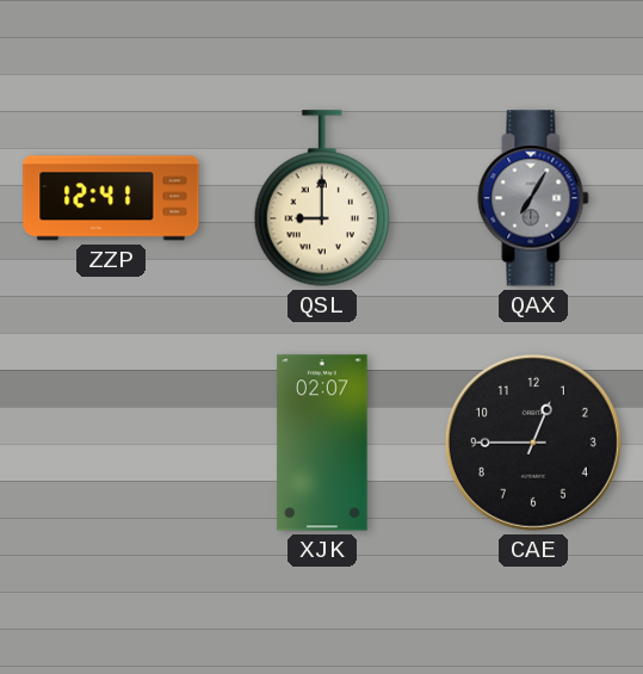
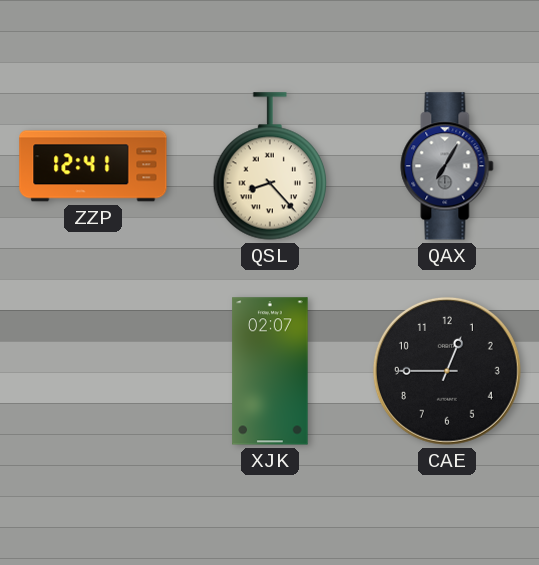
QSL: 9:00 -> 8:23
